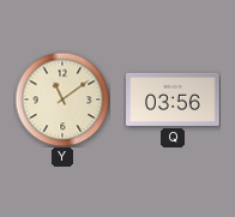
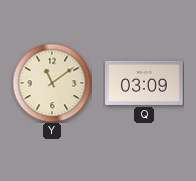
Q: 03:56 -> 03:09
